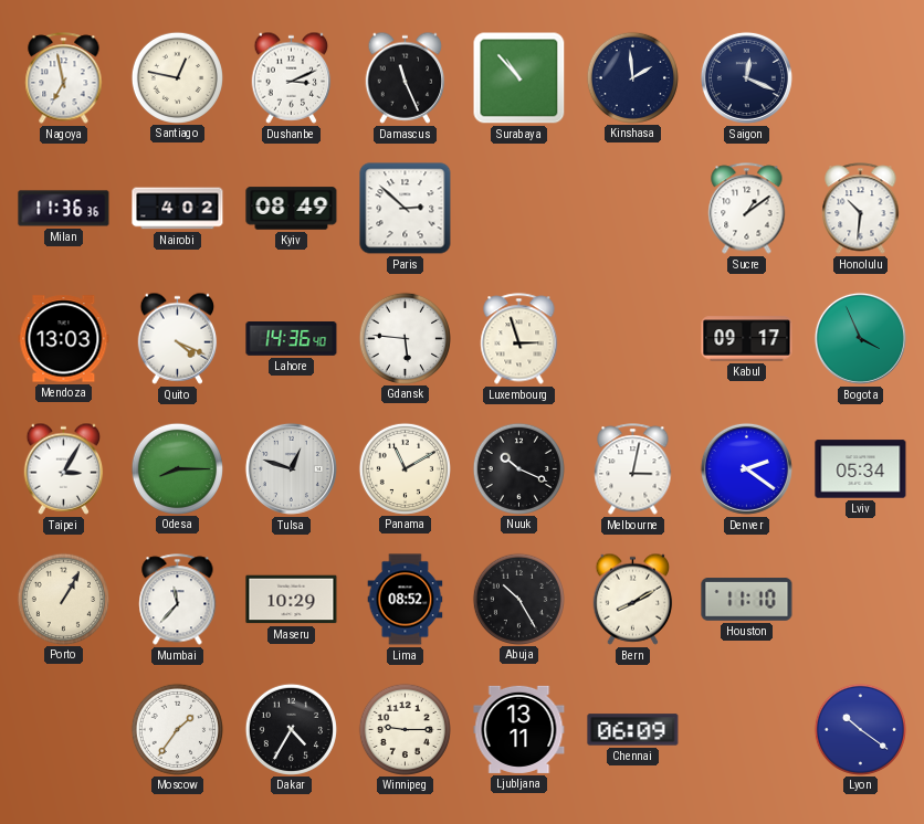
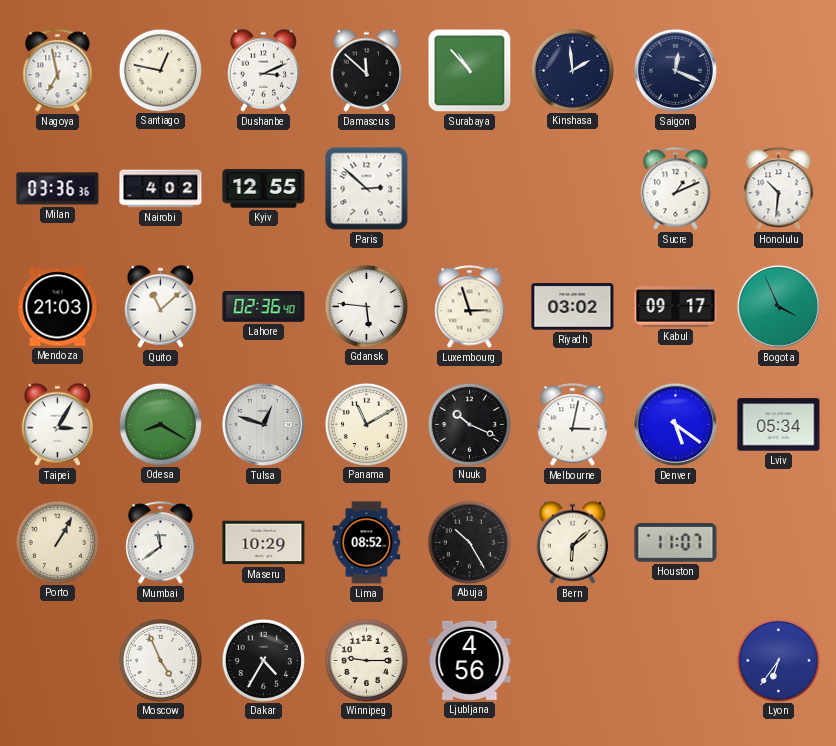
Damascus: 11:26 -> 11:52
Milan: 11:36 -> 03:36
Kyiv: 08:49 -> 12:55
Sucre: 1:09 -> 1:11
Mendoza: 13:03 -> 21:03
Quito: 4:19 -> 11:08
Lahore: 14:36 -> 02:36
Riyadh: none -> 03:02
Odesa: 8:15 -> 8:20
Denver: 2:21 -> 5:21
Mumbai: 11:37 -> 11:39
Bern: 8:10 -> 6:08
Houston: 11:10 -> 11:07
Moscow: 1:36 -> 4:56
Ljubljana: 13:11 -> 4:56
Chennai: 06:09 -> none
Lyon: 10:21 -> 6:36
